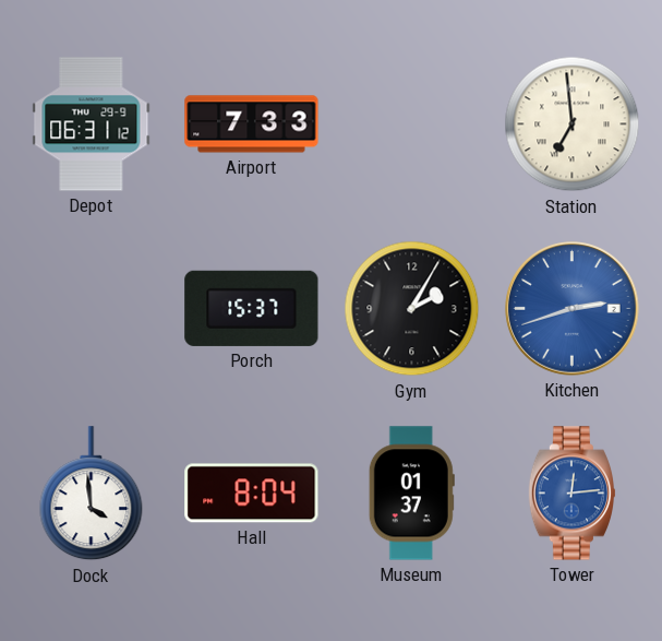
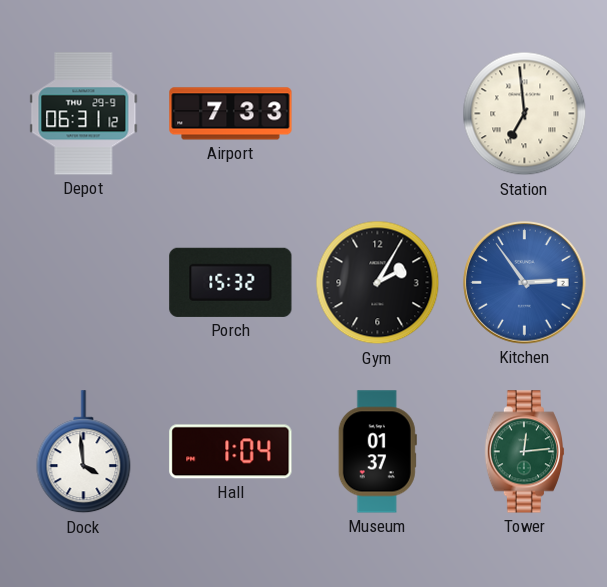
Porch: 15:37 -> 15:32
Kitchen: 2:42 -> 2:54
Hall: 8:04 -> 1:04
Tower dial: blue -> green
